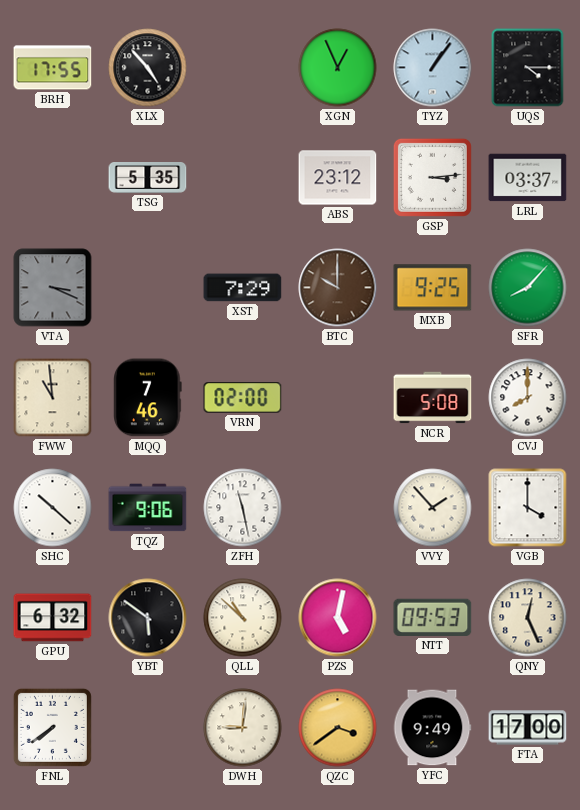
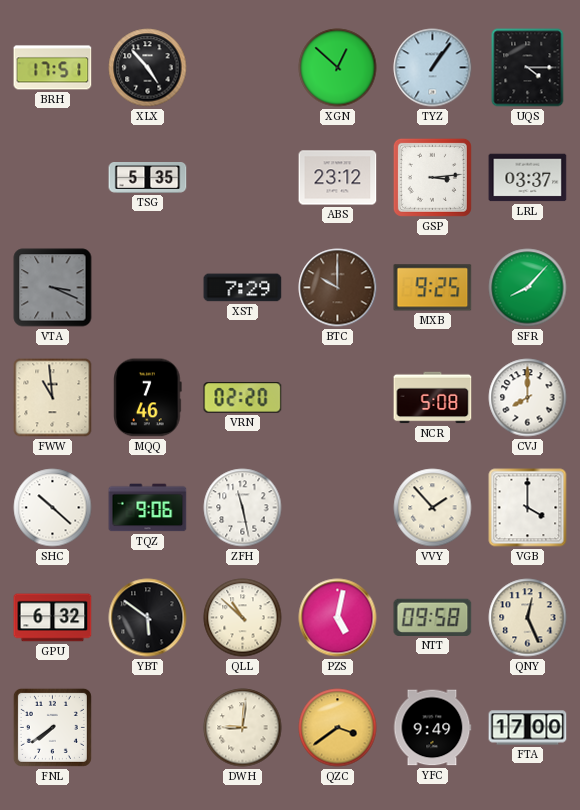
BRH: 17:55 -> 17:51
XGN: 12:56 -> 12:52
VRN: 02:00 -> 02:20
NTT: 09:53 -> 09:58
